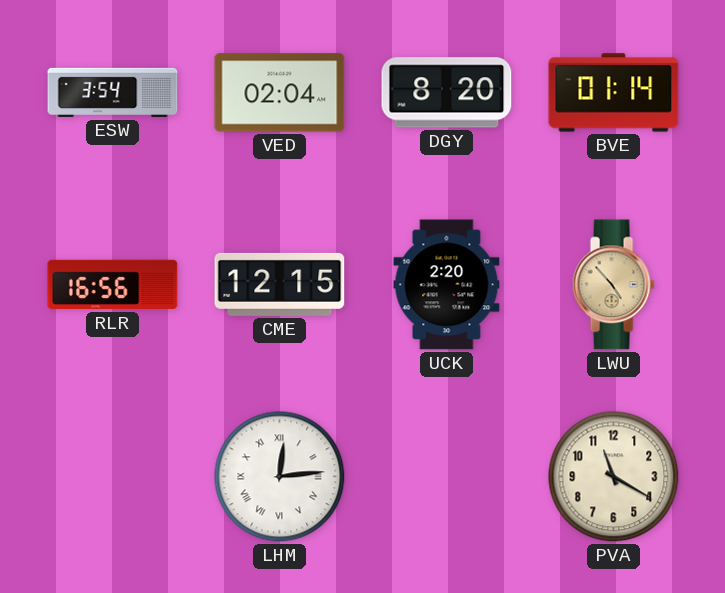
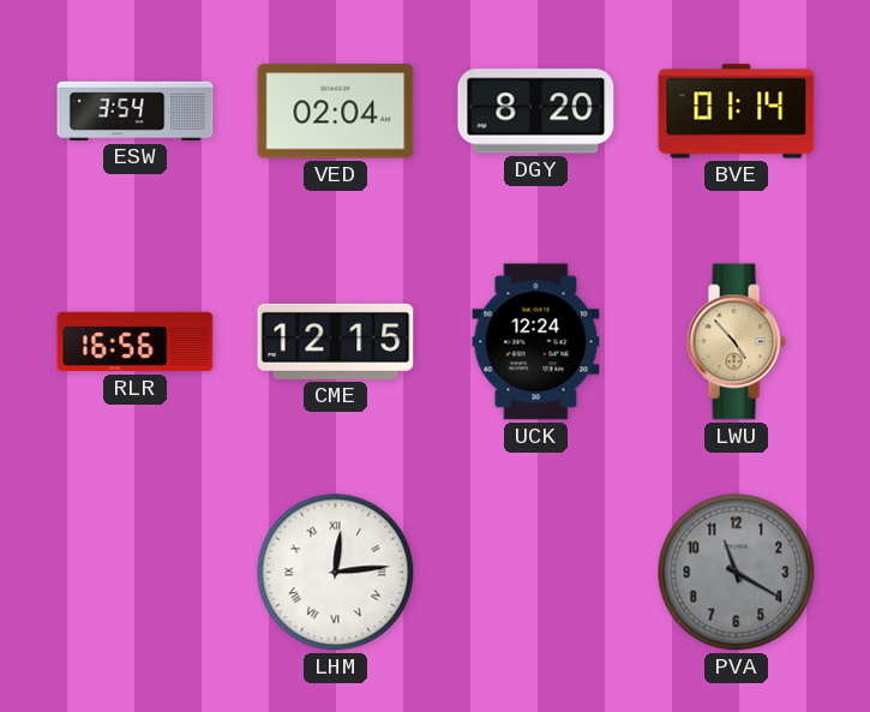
UCK: 2:20 -> 12:24
PVA dial: cream -> grey
